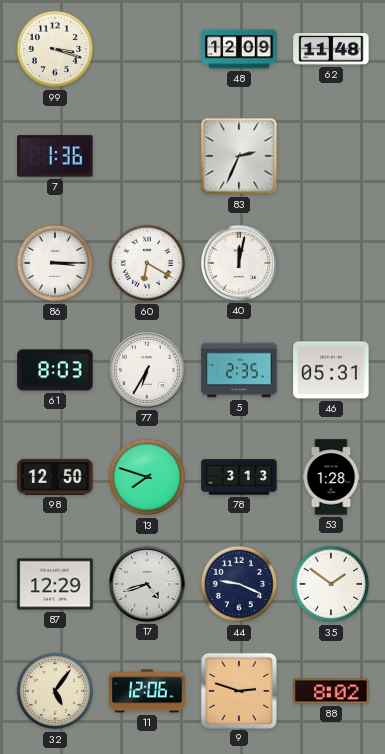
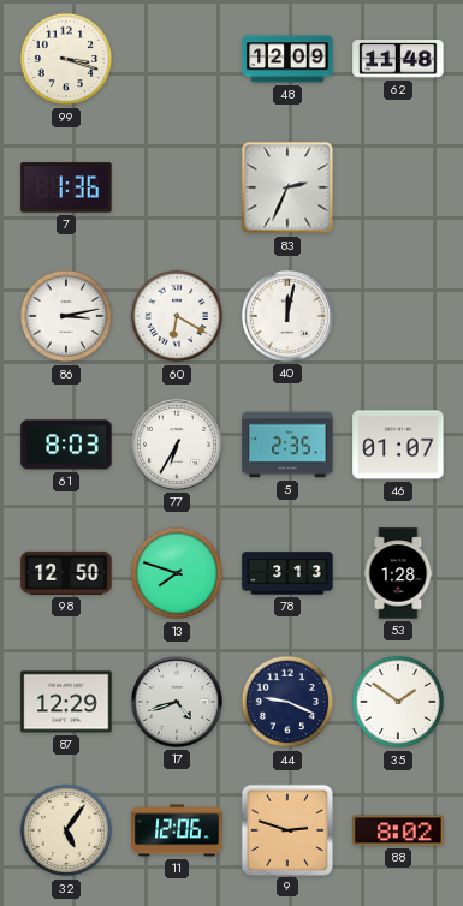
86: 3:15 -> 3:13
46: 05:31 -> 01:07
